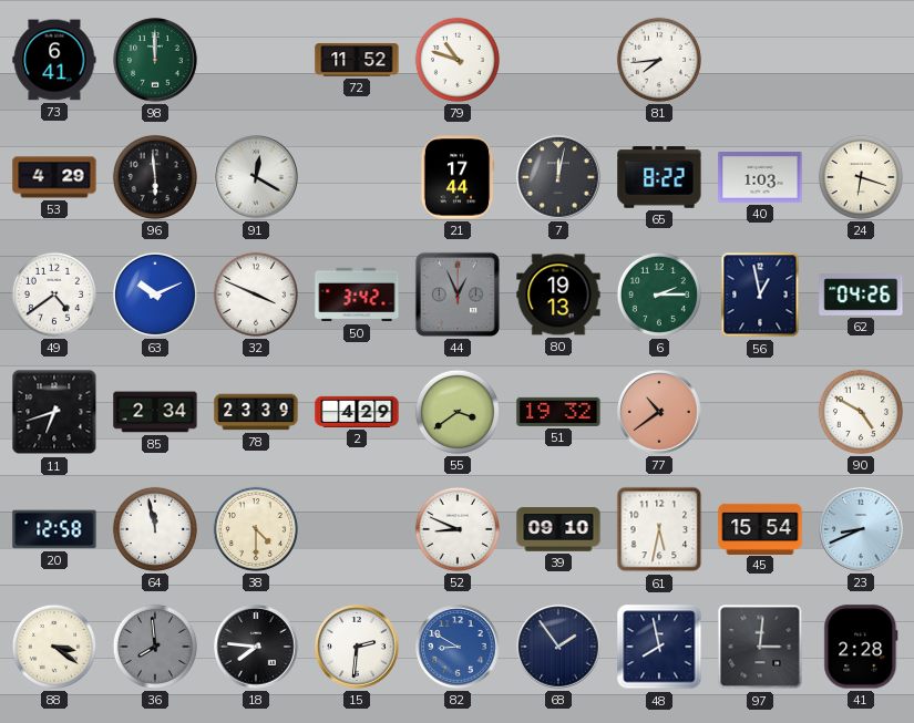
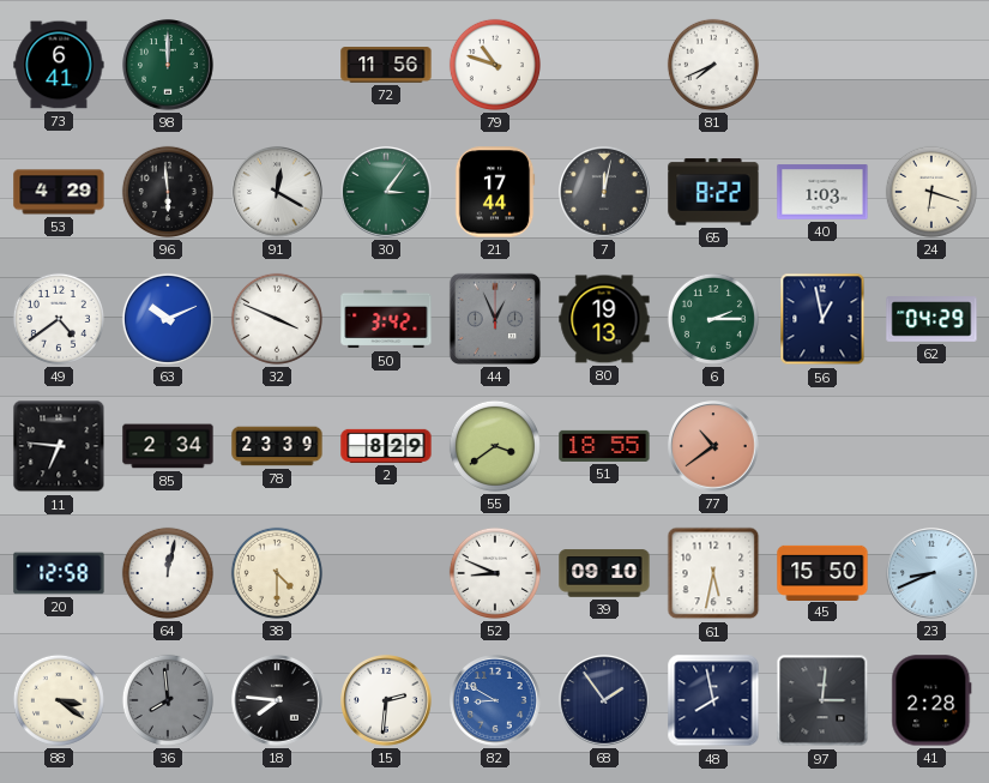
72: 11:52 -> 11:56
81: 7:44 -> 7:41
30: none -> 3:06
62: 04:26 -> 04:29
11: 6:42 -> 6:46
2: 4:29 -> 8:29
51: 19:32 -> 18:55
90: 4:50 -> none
64: 11:58 -> 12:02
45: 15:54 -> 15:50
